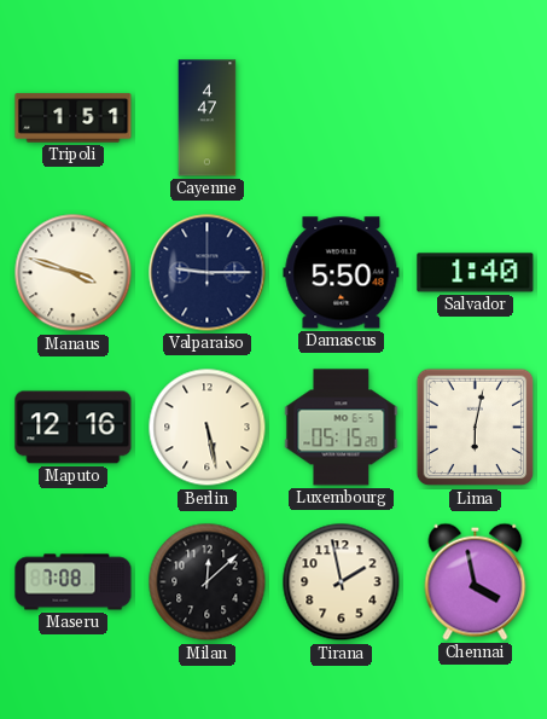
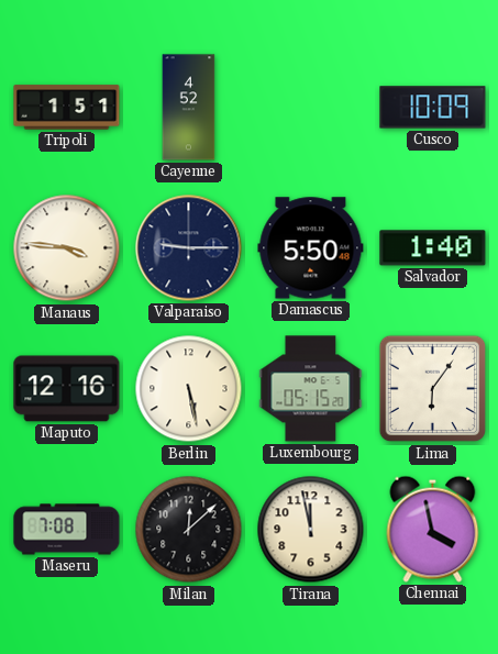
Cayenne: 4:47 -> 4:52
Cusco: none -> 10:09
Manaus: 3:48 -> 3:46
Lima: 6:02 -> 6:06
Tirana: 1:58 -> 11:58
